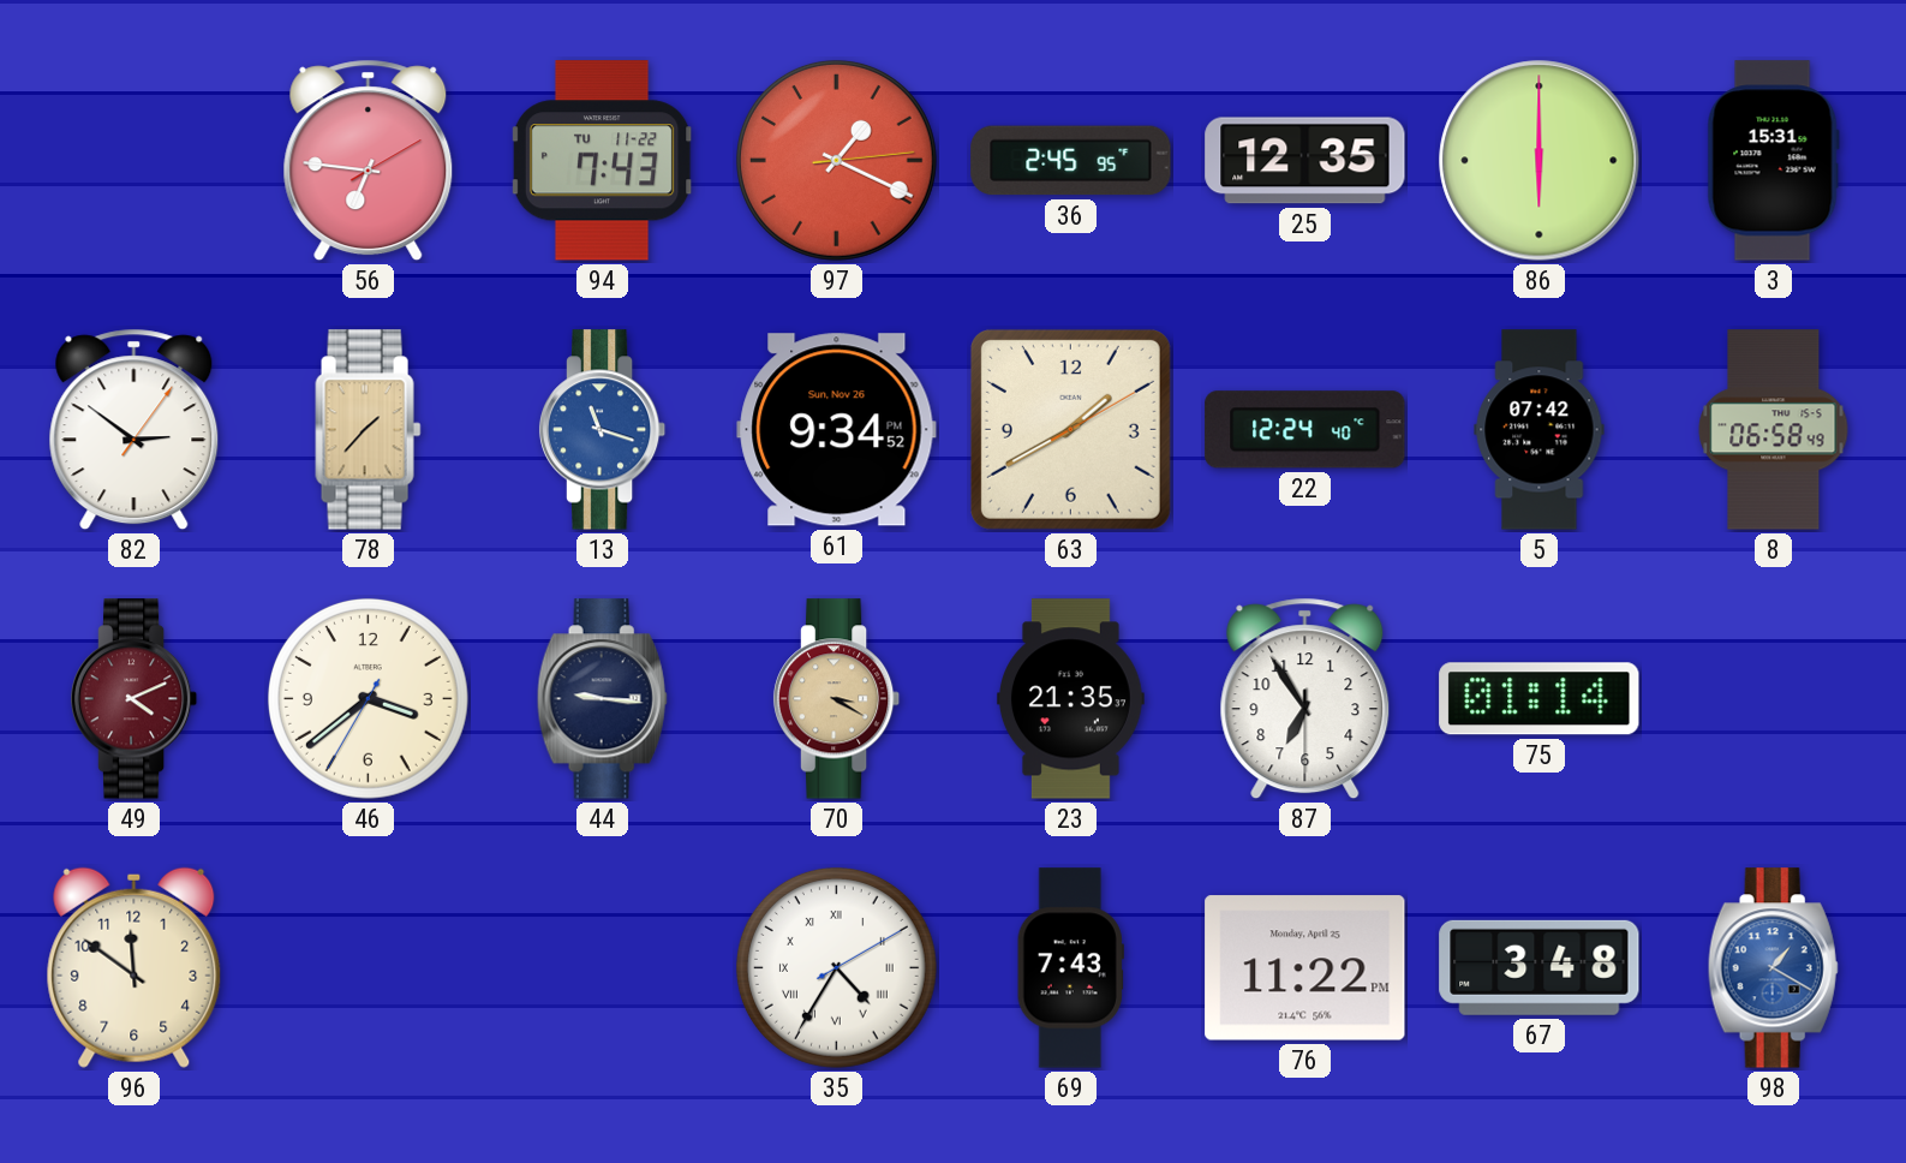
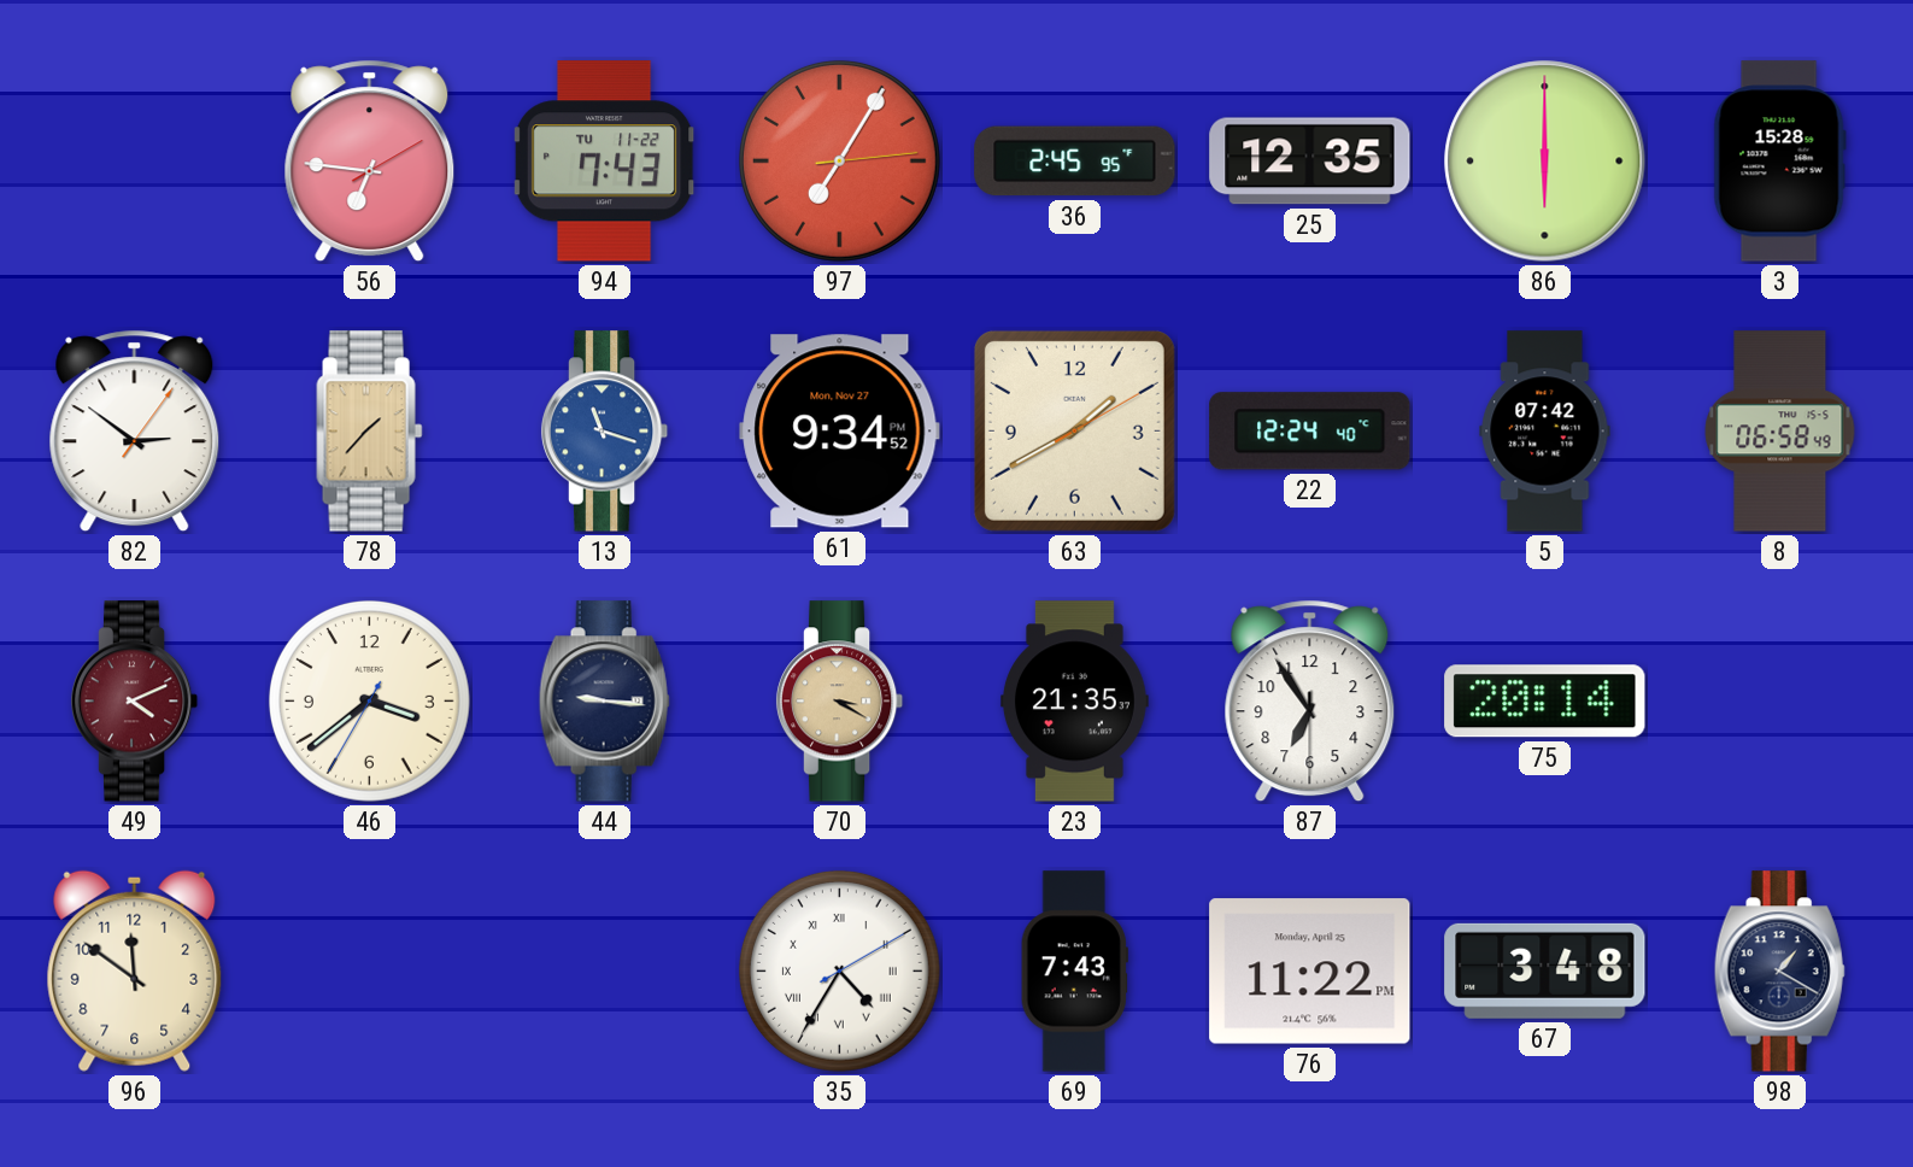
97: 1:19 -> 7:05
3: 15:31 -> 15:28
61 date: Sun, Nov 26 -> Mon, Nov 27
75: 01:14 -> 20:14
98 dial: blue -> navy
